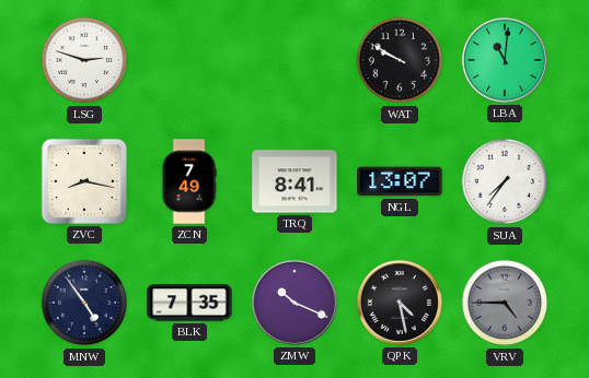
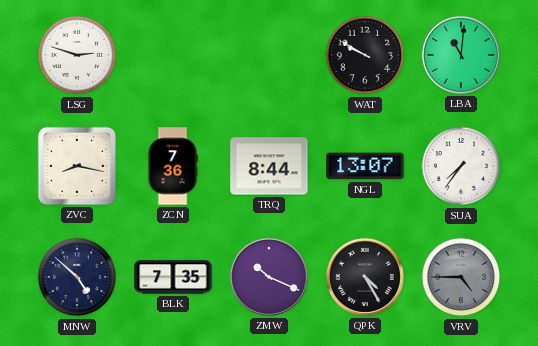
ZCN: 7:49 -> 7:36
TRQ: 8:41 -> 8:44
MNW: 4:54 -> 4:52
QPK: 4:28 -> 4:25
